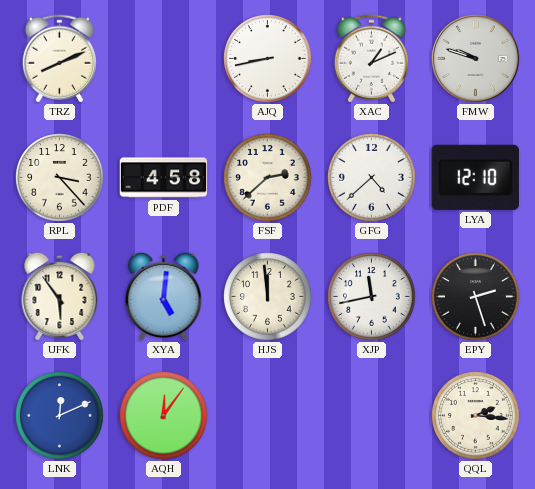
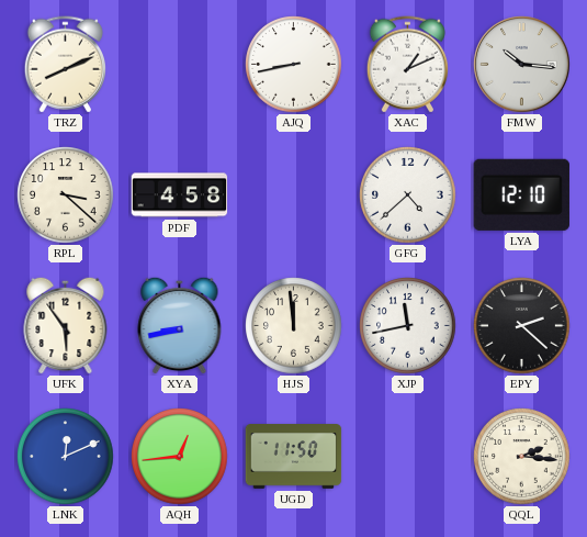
FMW: 9:48 -> 10:16
RPL: 3:23 -> 3:22
FSF: 2:38 -> none
XYA: 5:01 -> 8:43
EPY: 2:27 -> 2:22
AQH: 12:06 -> 12:44
UGD: none -> 11:50
